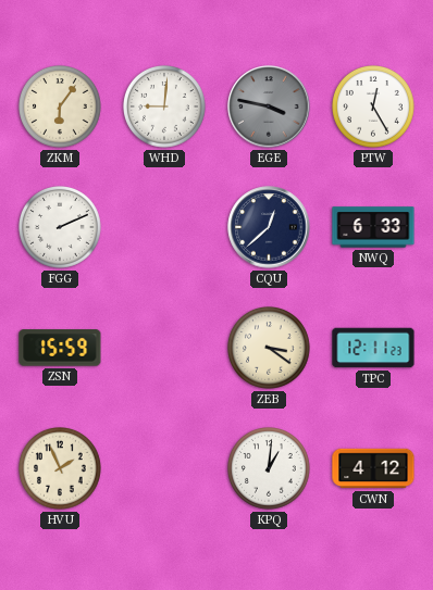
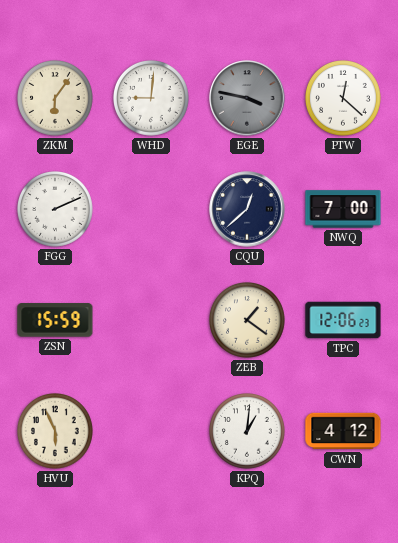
PTW: 12:25 -> 12:22
NWQ: 6:33 -> 7:00
ZEB: 3:21 -> 1:21
TPC: 12:11 -> 12:06
HVU: 1:56 -> 5:56
